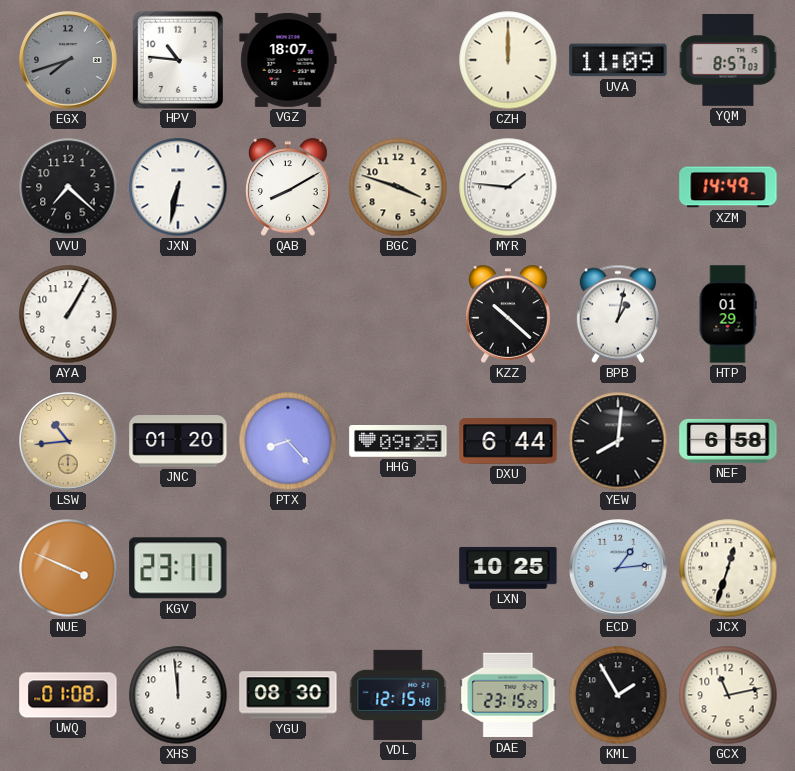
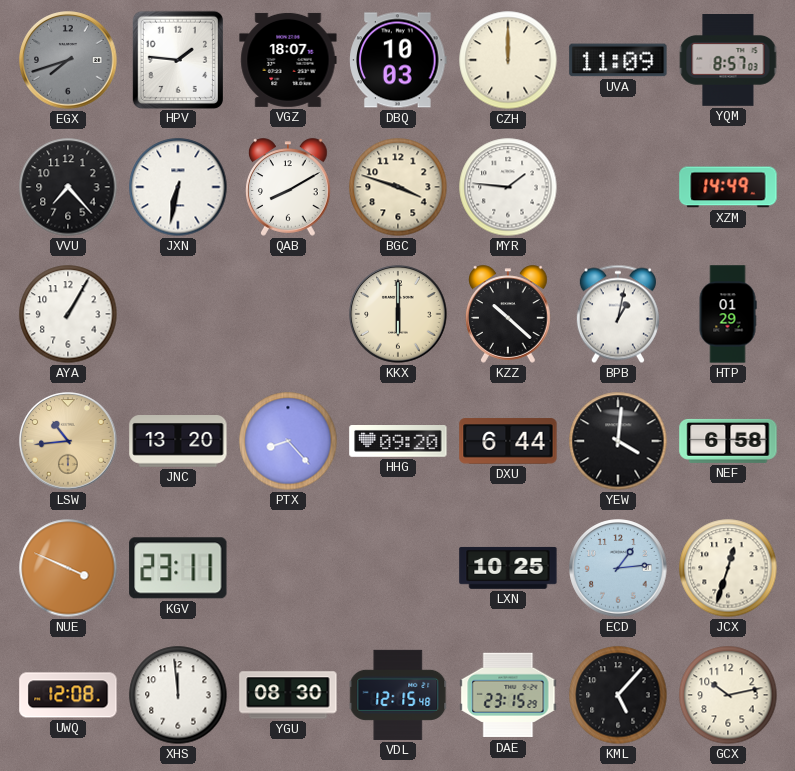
HPV: 10:46 -> 1:46
DBQ: none -> 10:03
VVU: 7:22 -> 7:23
KKX: none -> 6:00
JNC: 01:20 -> 13:20
HHG: 09:25 -> 09:20
YEW: 8:01 -> 4:01
UWQ: 01:08 -> 12:08
KML: 1:55 -> 5:07
GCX: 11:13 -> 10:13
